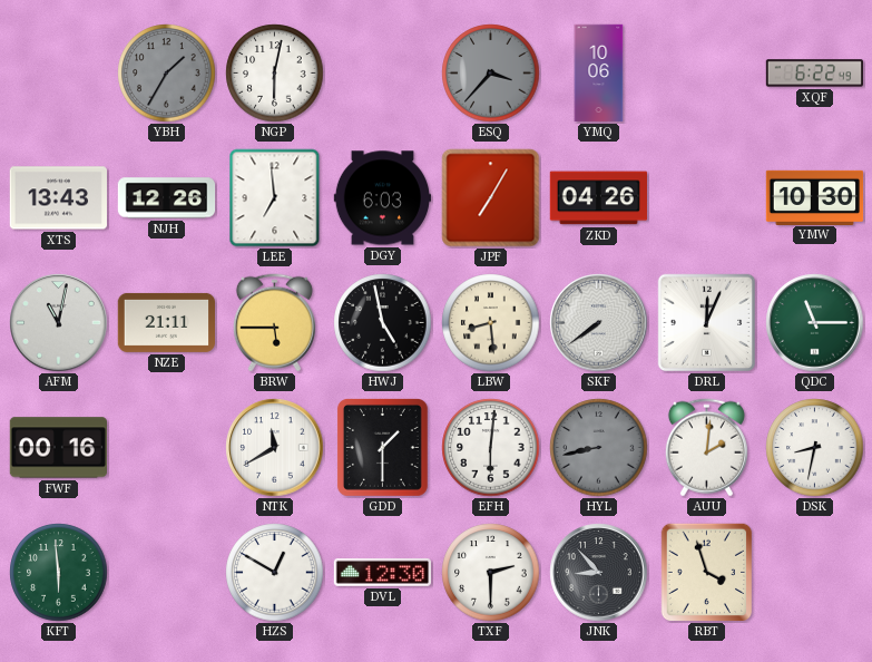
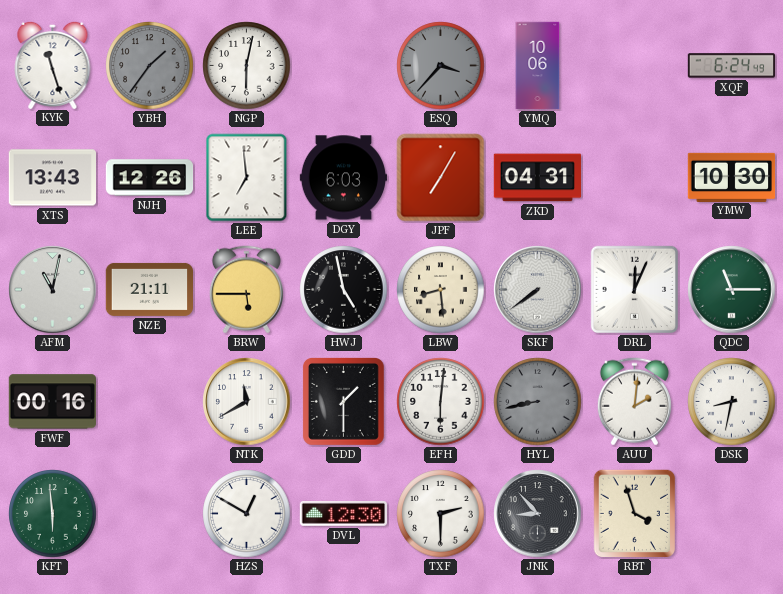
KYK: none -> 11:27
YBH: 1:35 -> 1:36
XQF: 6:22 -> 6:24
ZKD: 04:26 -> 04:31
